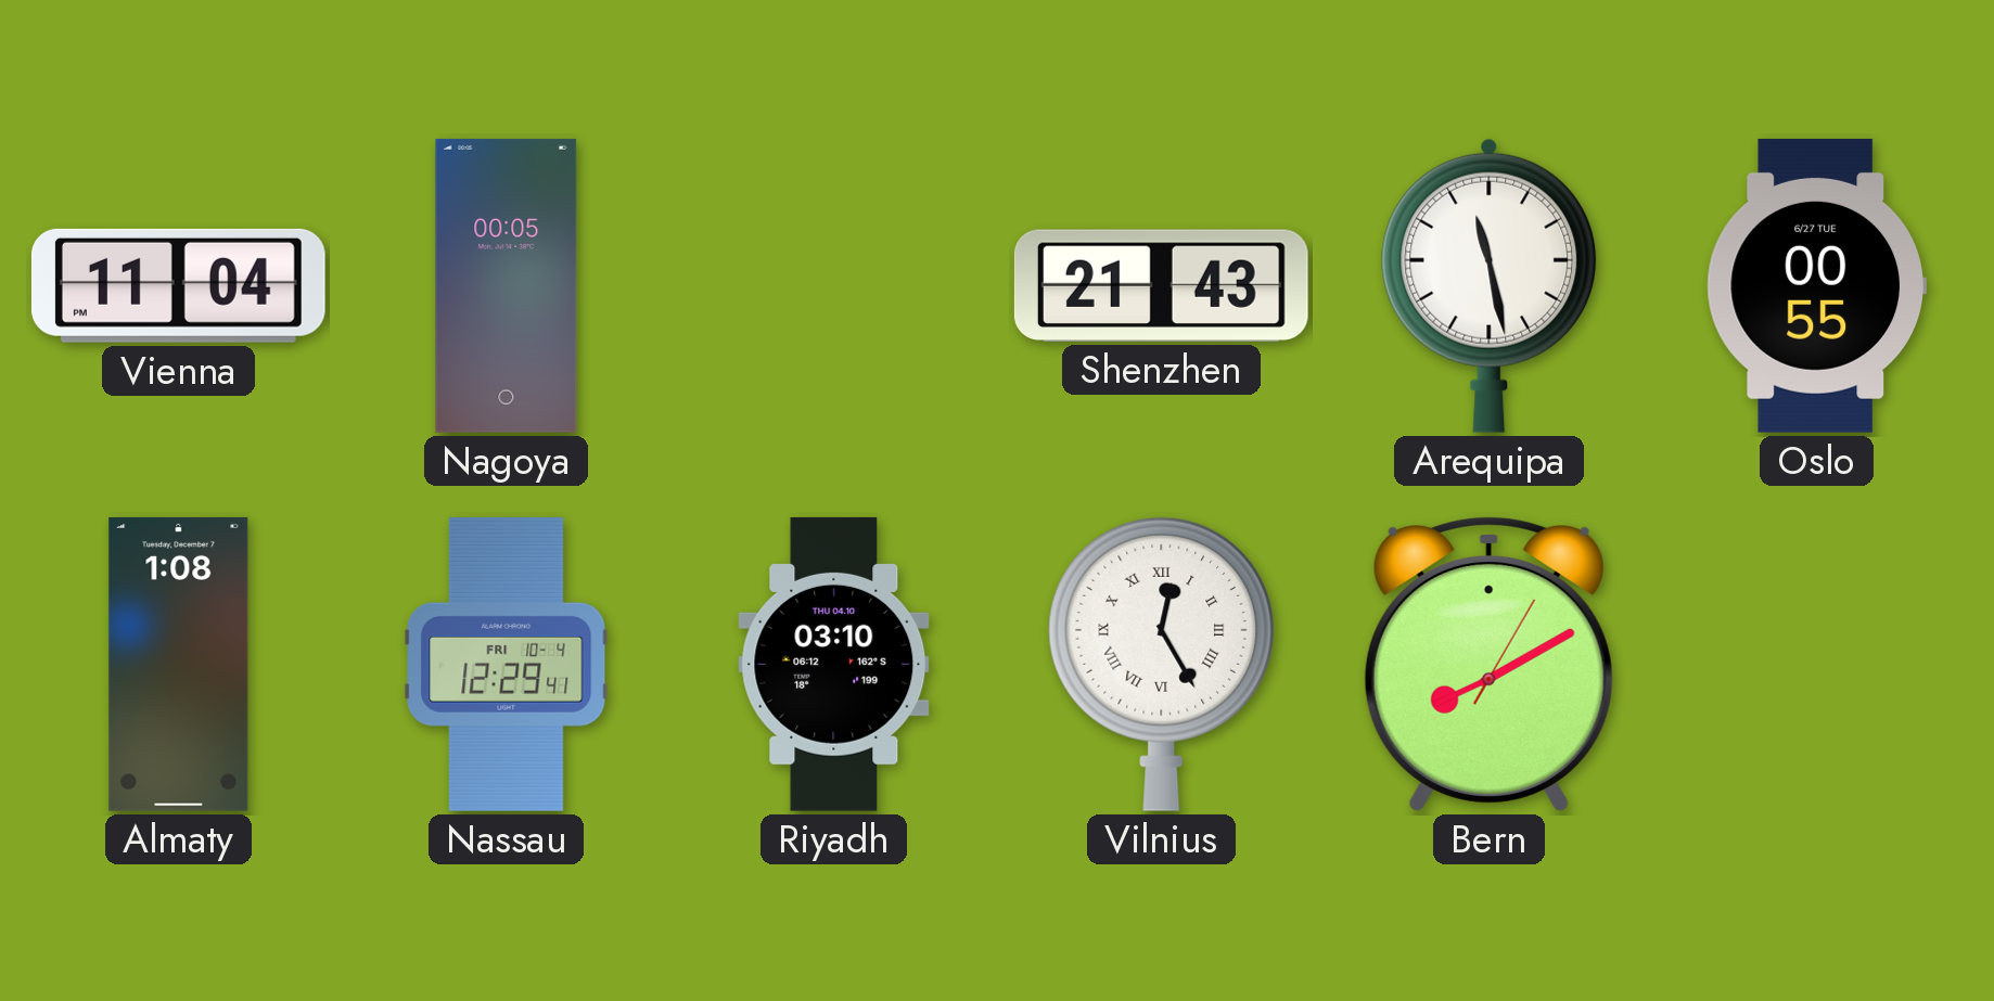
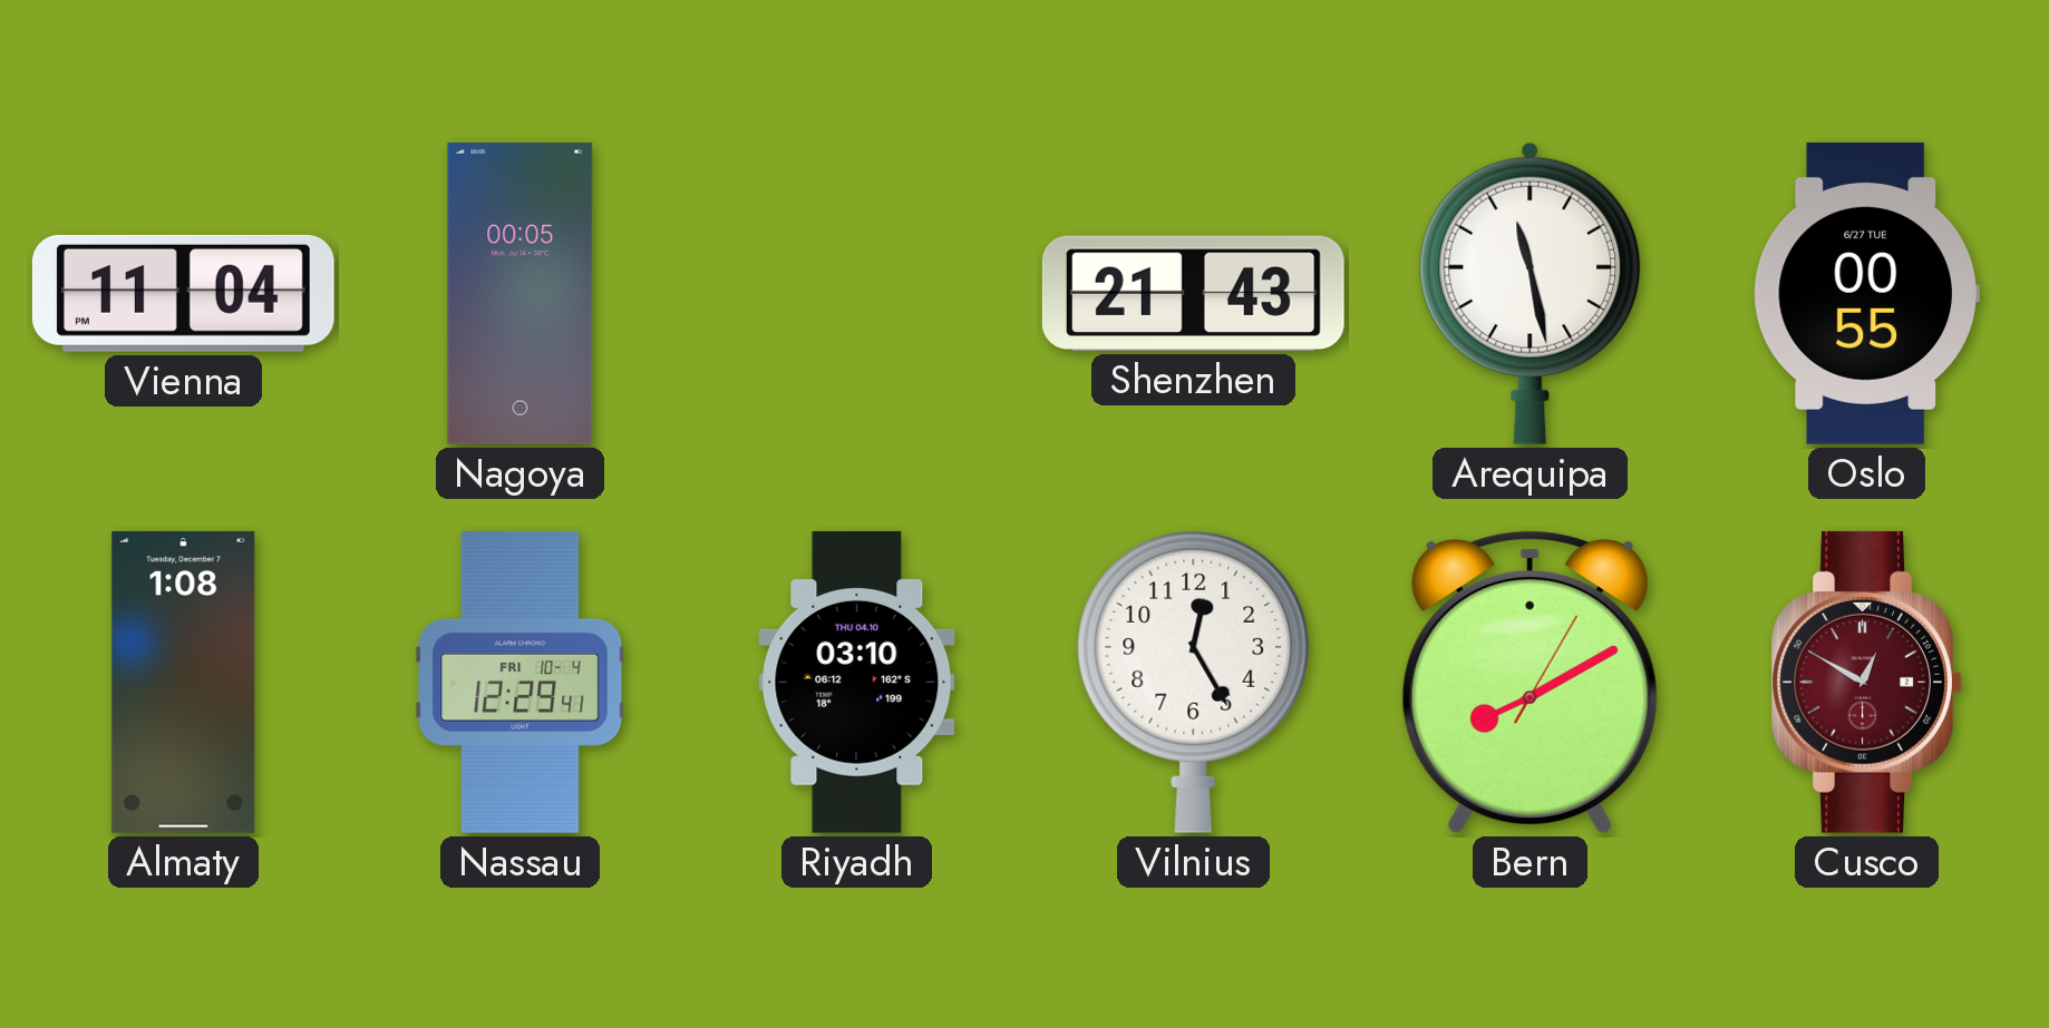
Vilnius numerals: Roman -> Arabic
Cusco: none -> 12:50
